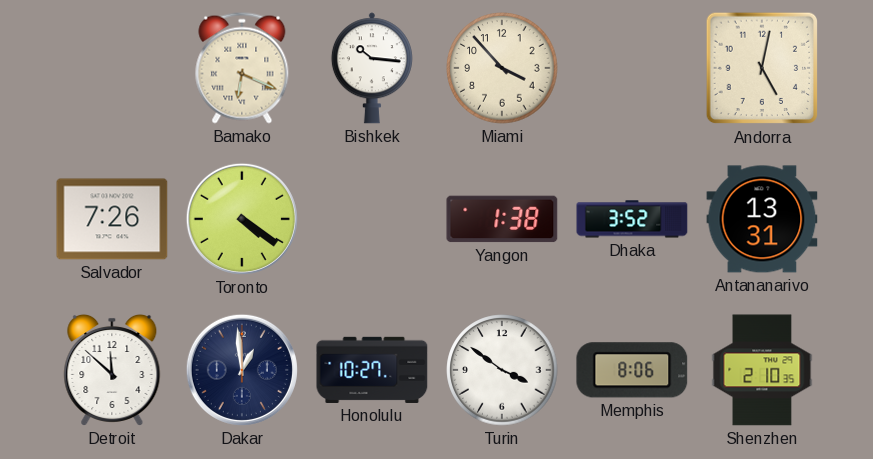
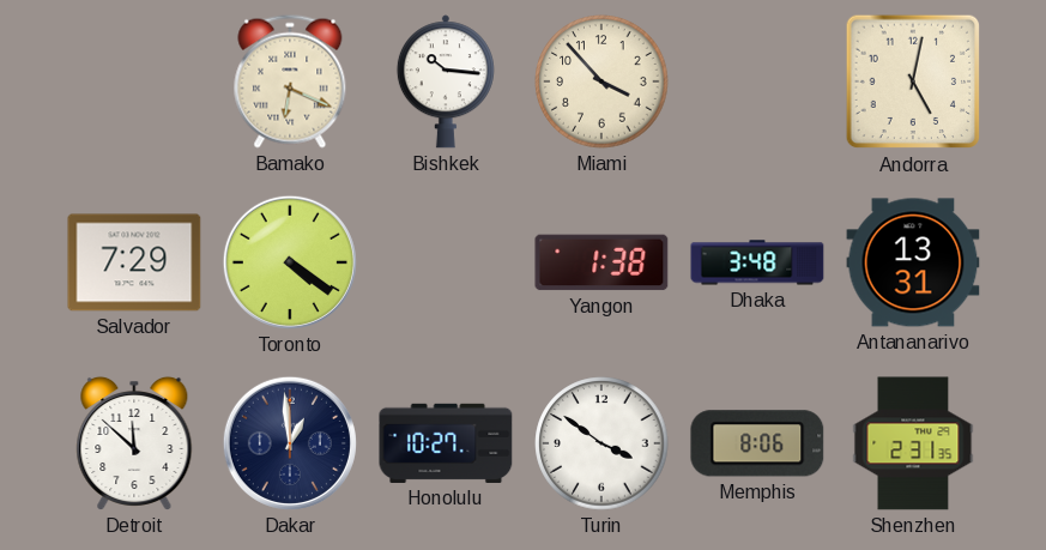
Salvador: 7:26 -> 7:29
Dhaka: 3:52 -> 3:48
Shenzhen: 2:10 -> 2:31
